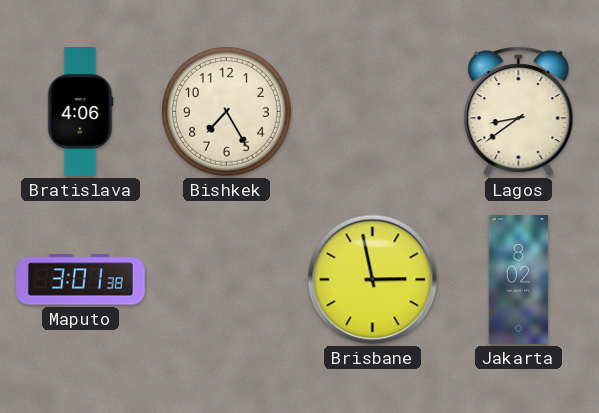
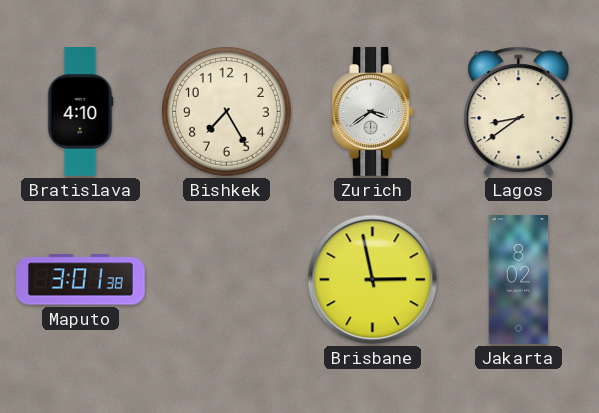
Bratislava: 4:06 -> 4:10
Zurich: none -> 3:39
